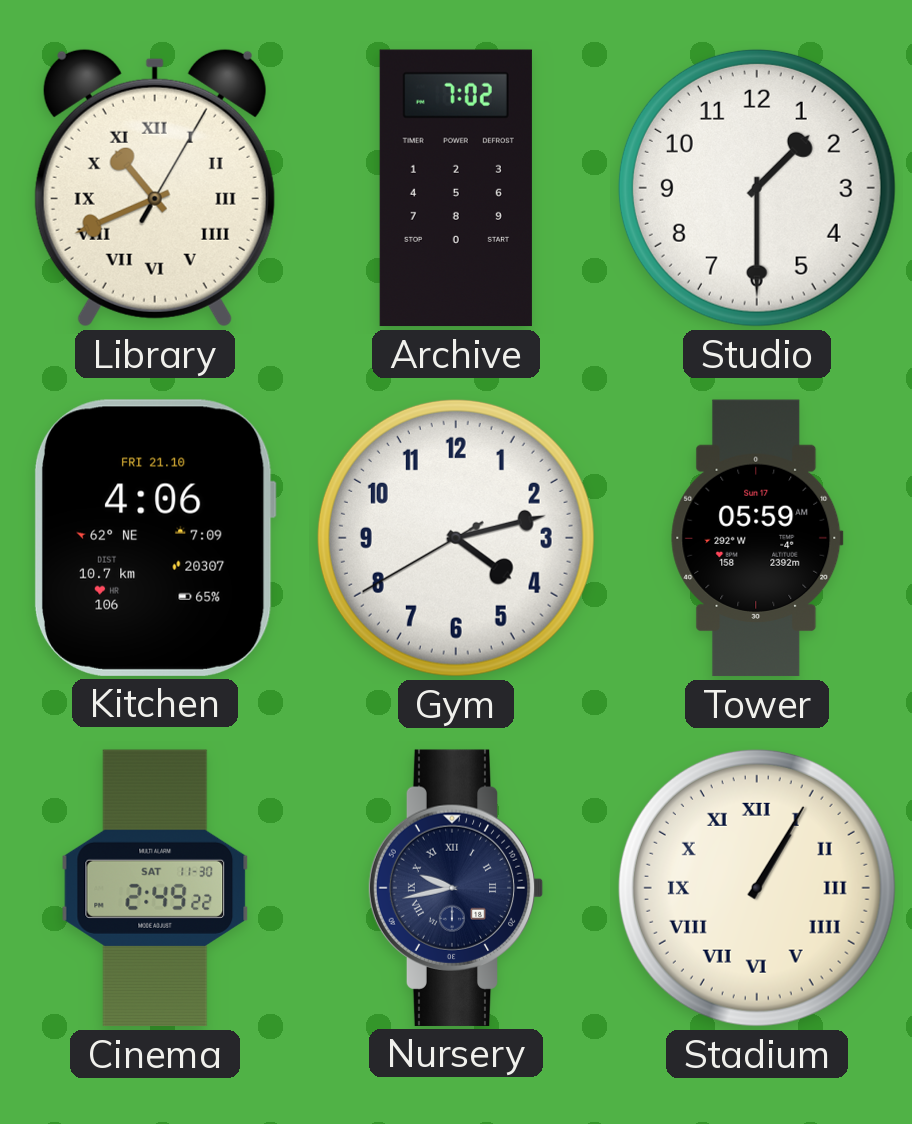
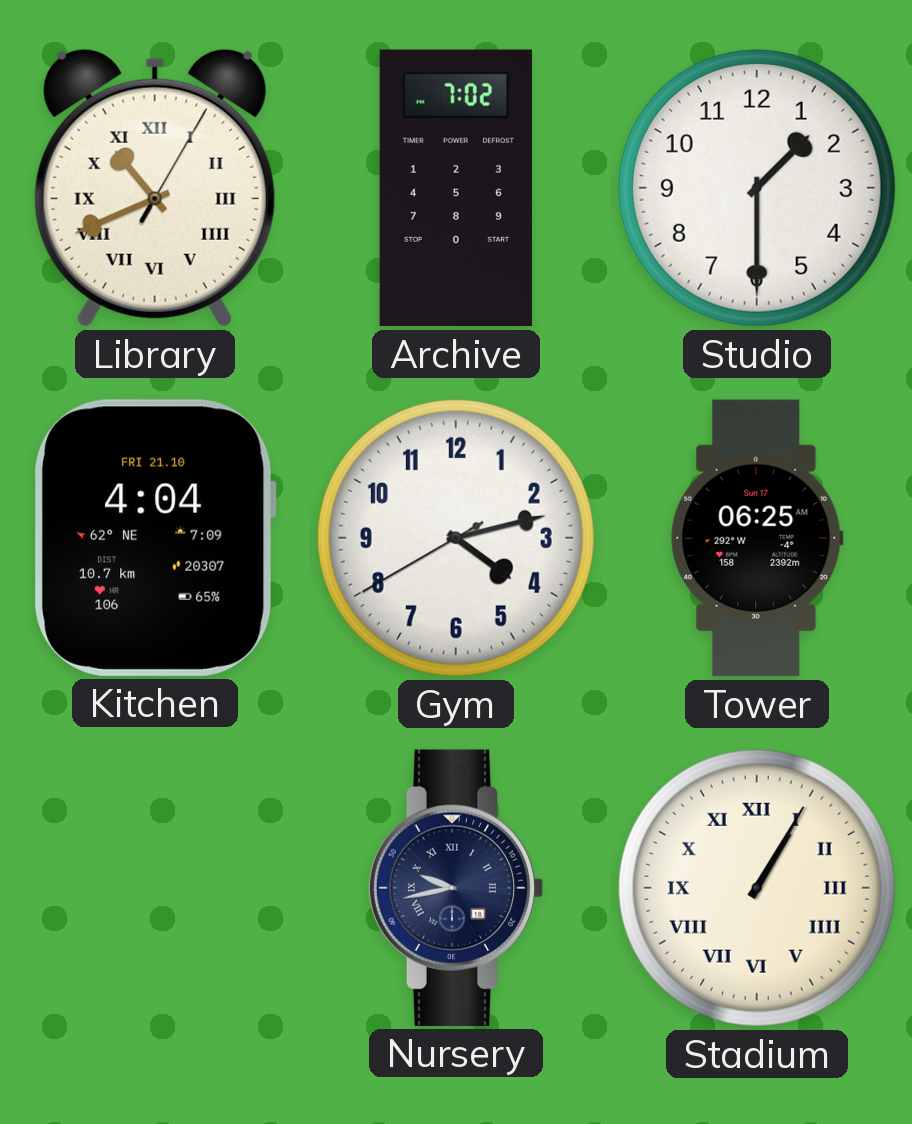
Kitchen: 4:06 -> 4:04
Tower: 05:59 -> 06:25
Cinema: 2:49 -> none
